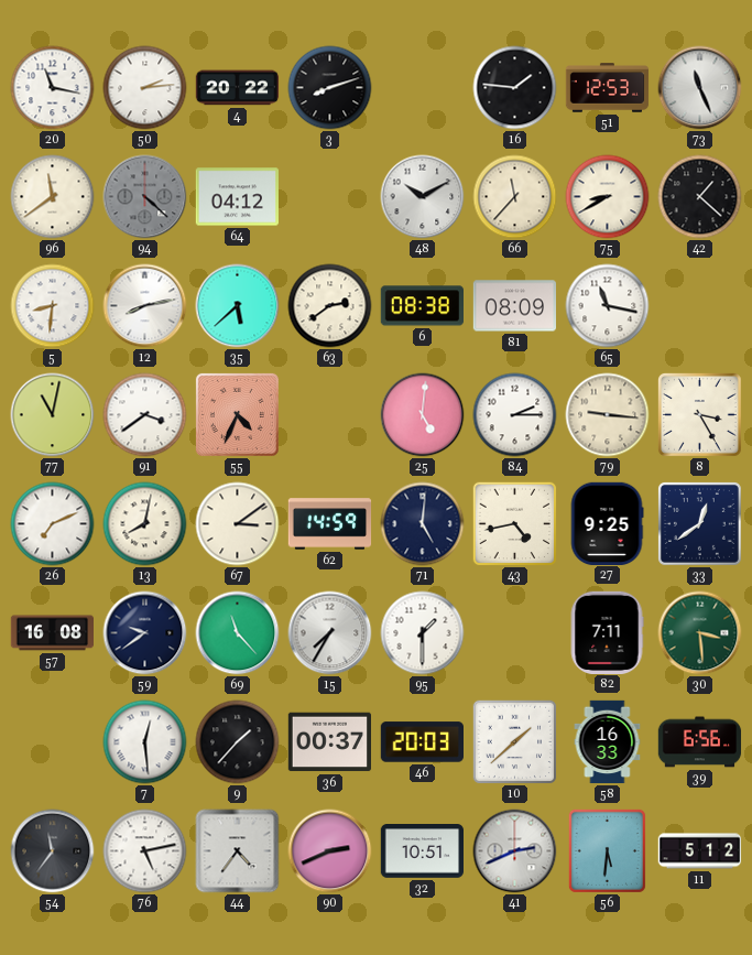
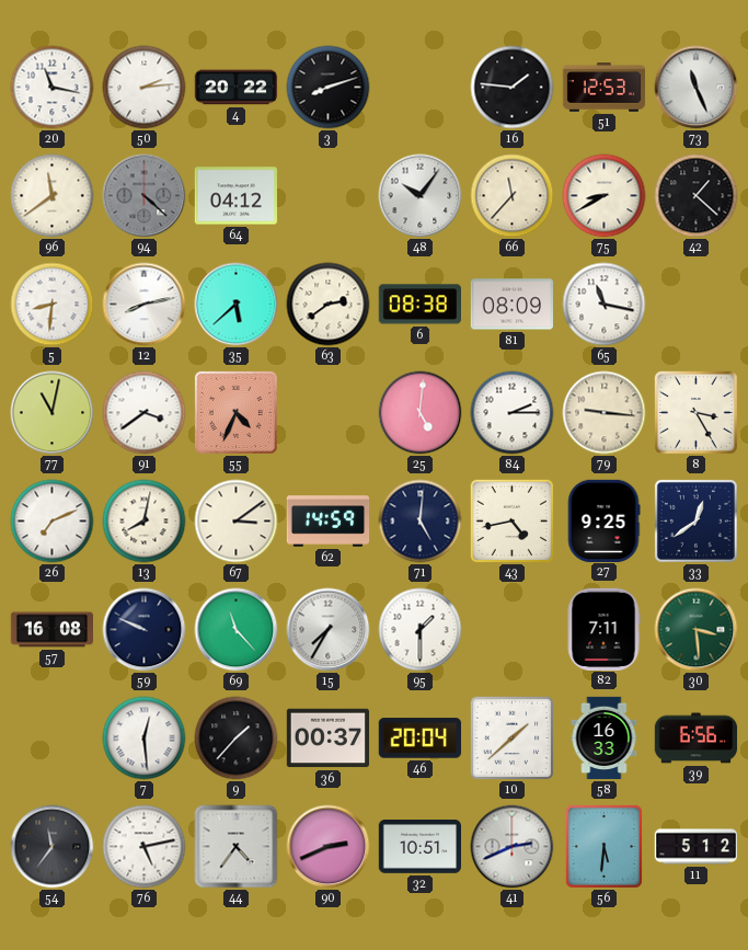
48: 10:10 -> 10:06
59: 9:39 -> 9:49
46: 20:03 -> 20:04
